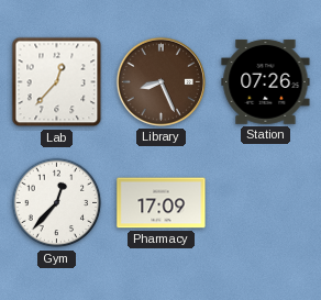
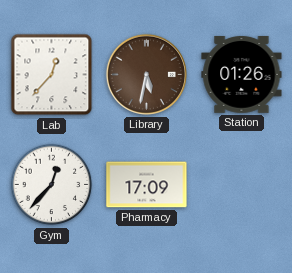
Library: 8:26 -> 5:32
Station: 07:26 -> 01:26
